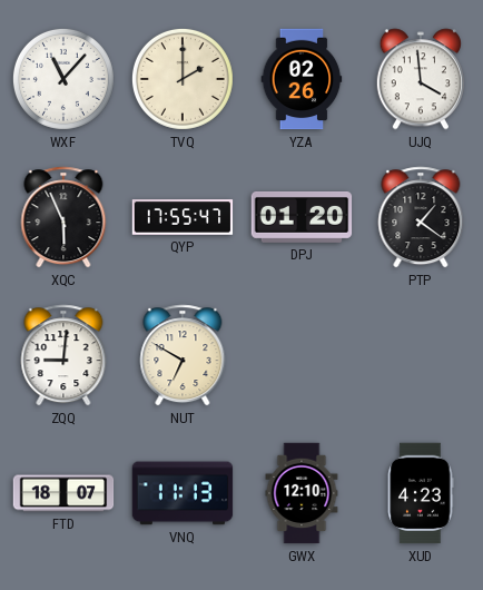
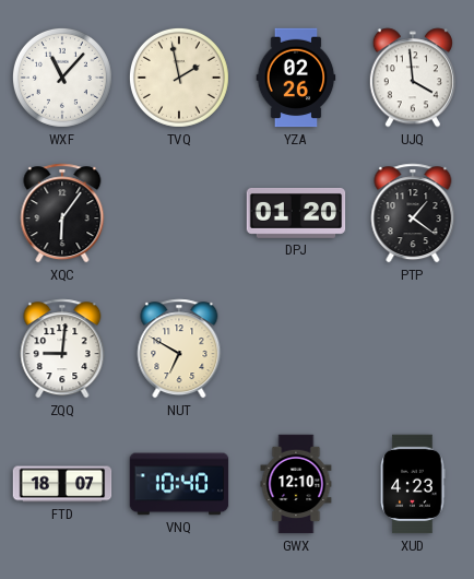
TVQ: 2:00 -> 1:58
XQC: 5:56 -> 6:06
QYP: 17:55 -> none
VNQ: 11:13 -> 10:40
